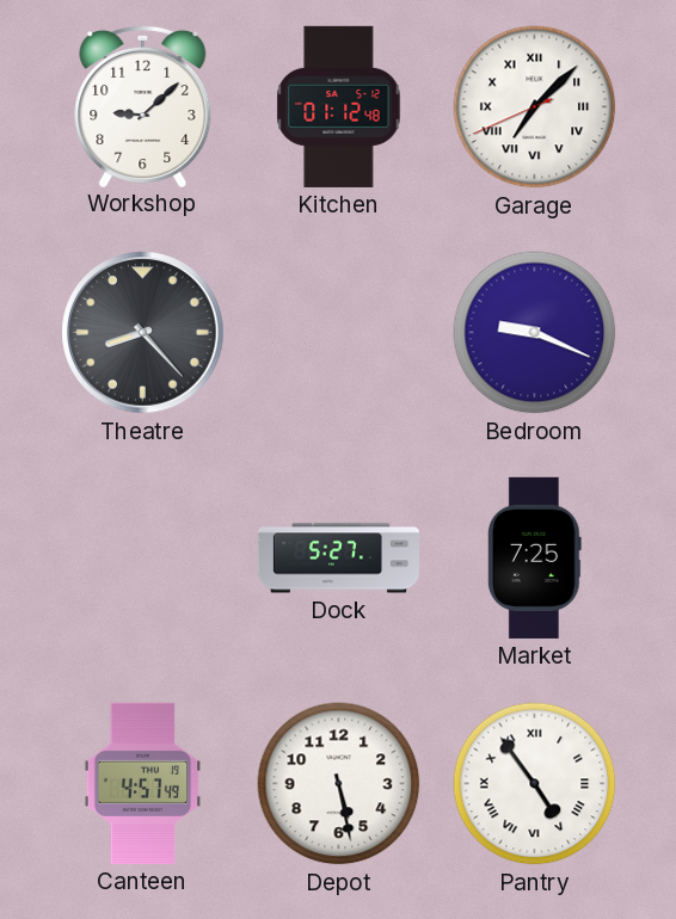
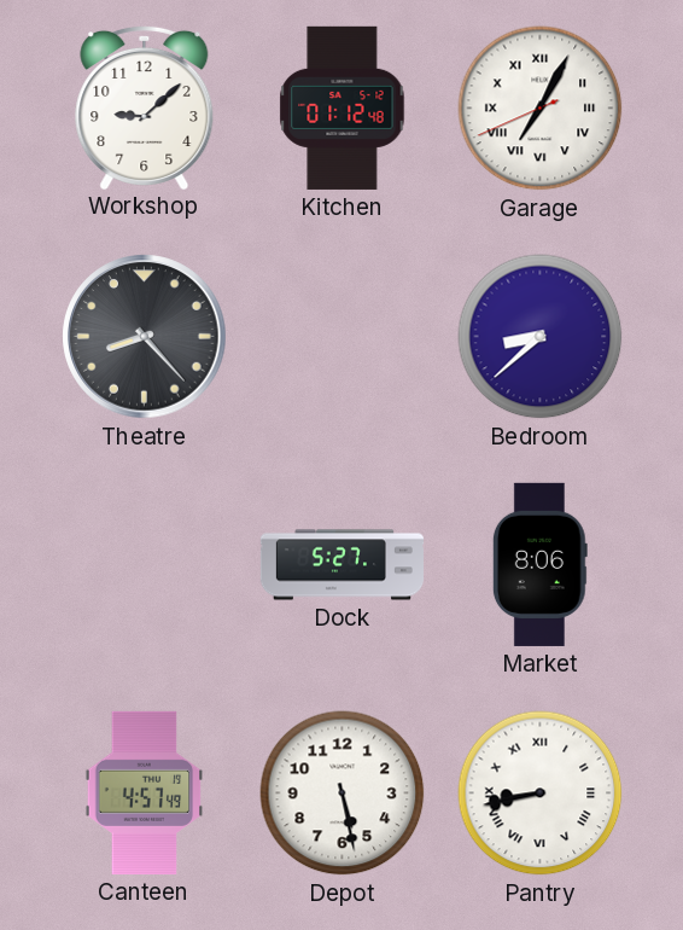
Garage: 7:07 -> 7:04
Bedroom: 9:19 -> 8:38
Market: 7:25 -> 8:06
Pantry: 4:54 -> 8:43
